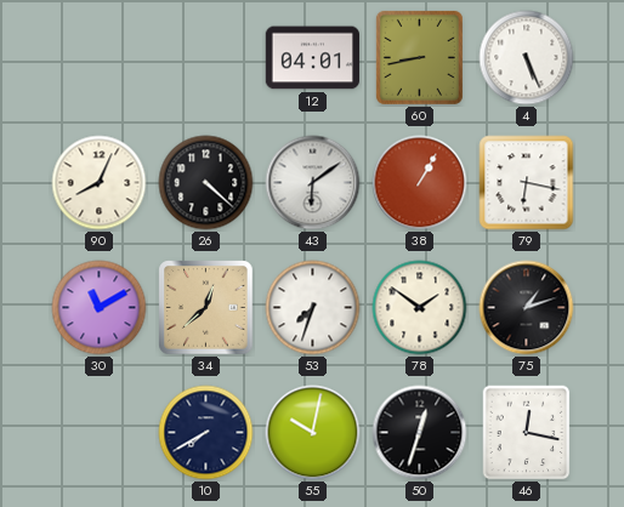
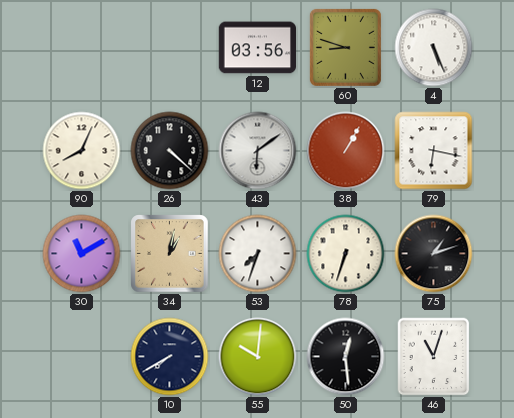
12: 04:01 -> 03:56
60: 8:43 -> 8:48
34: 12:38 -> 1:02
78: 1:51 -> 6:33
55: 10:02 -> 10:01
50: 12:33 -> 12:29
46: 12:17 -> 11:03
